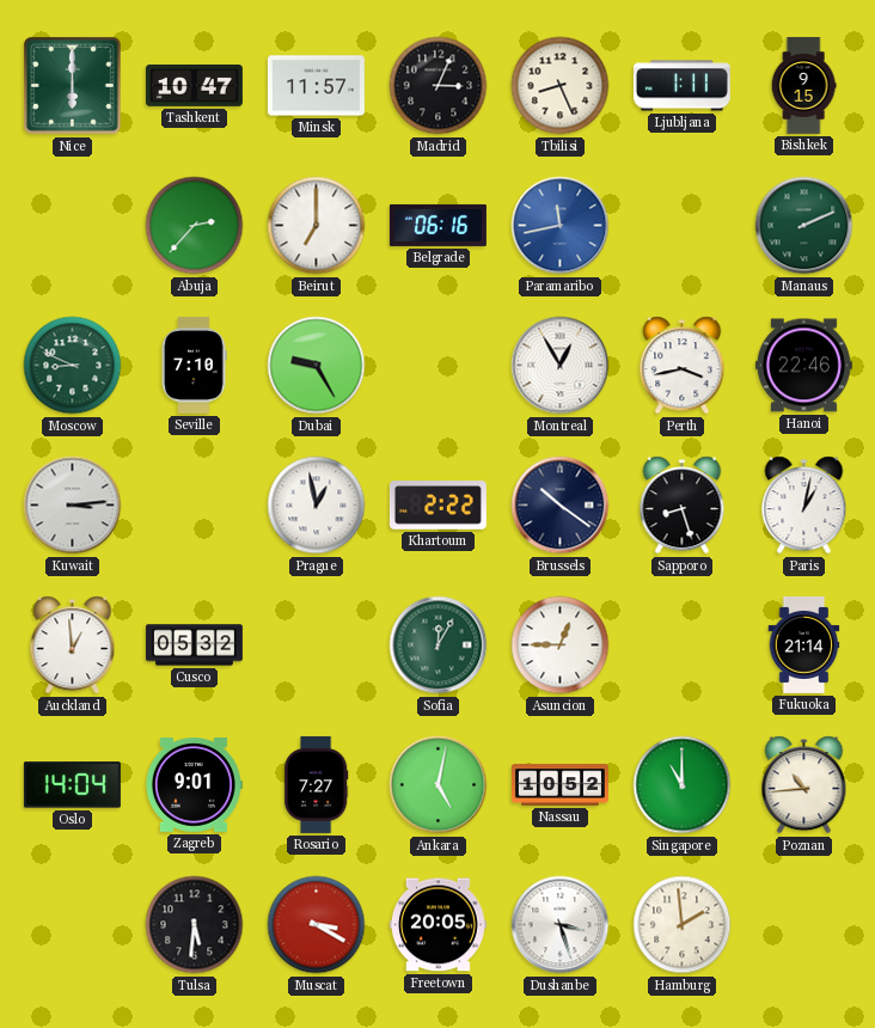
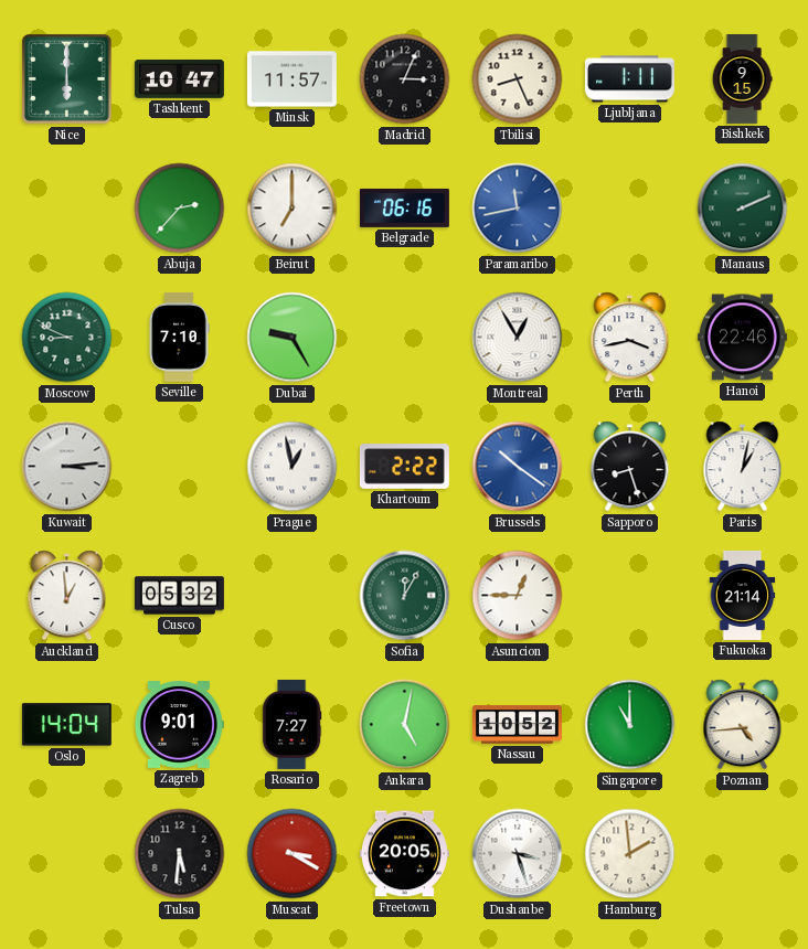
Brussels dial: navy -> blue
Poznan: 10:44 -> 4:44
